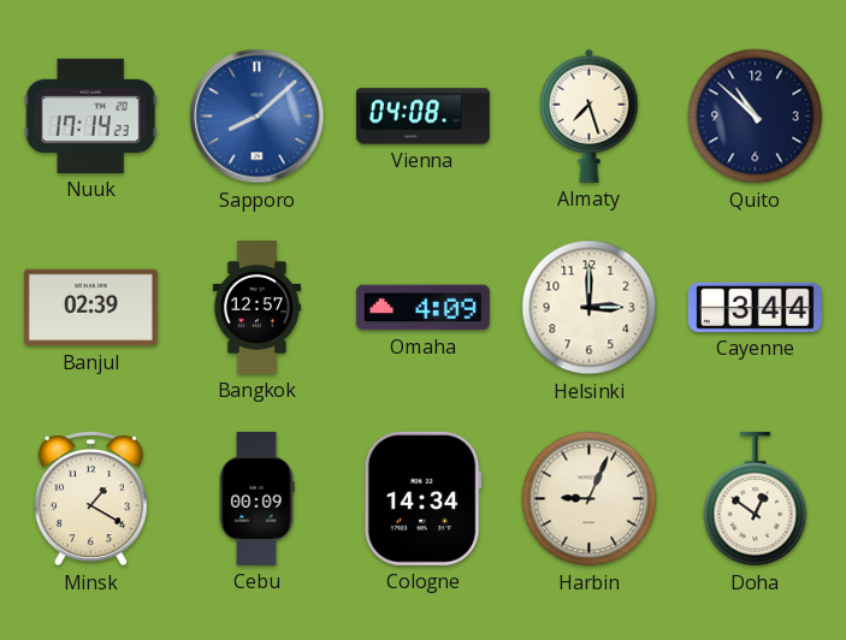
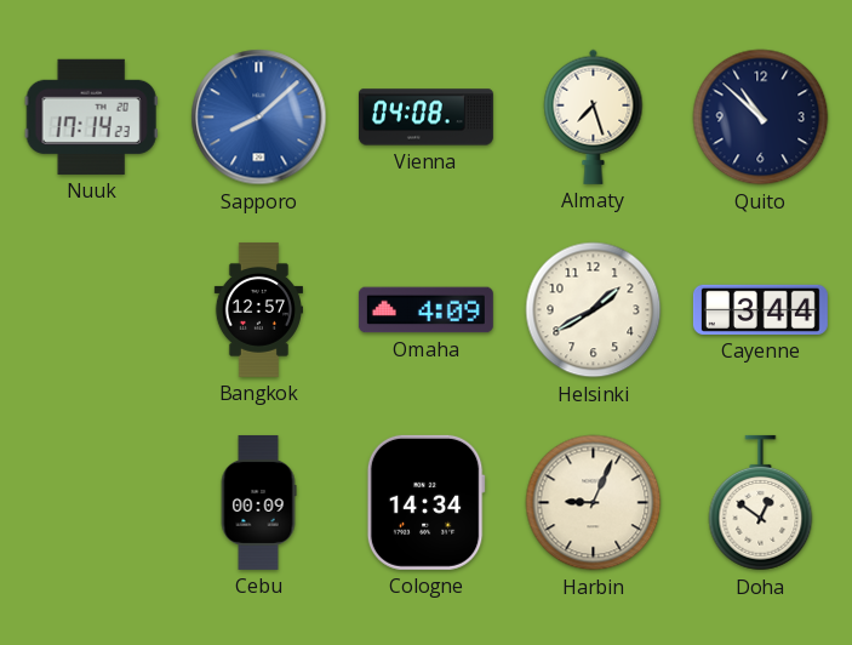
Banjul: 02:39 -> none
Helsinki: 3:00 -> 1:40
Minsk: 1:20 -> none
